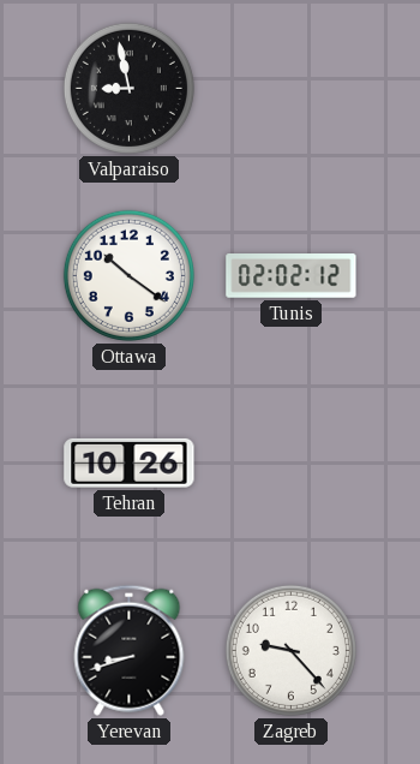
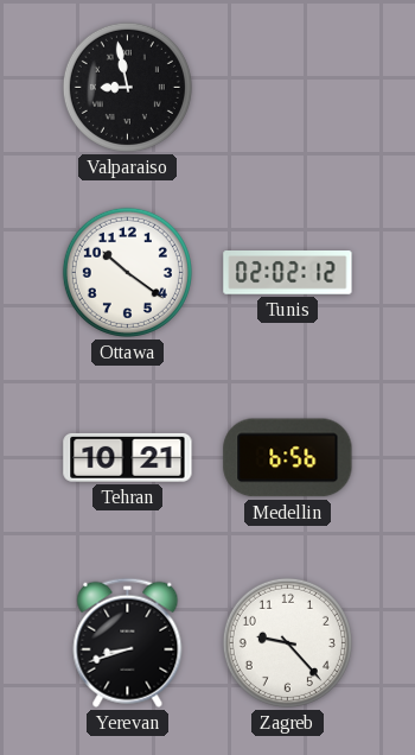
Tehran: 10:26 -> 10:21
Medellin: none -> 6:56
